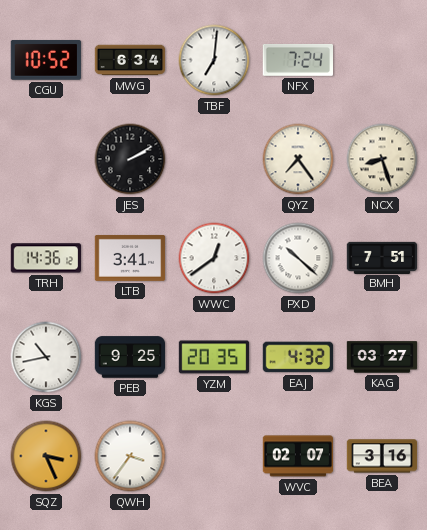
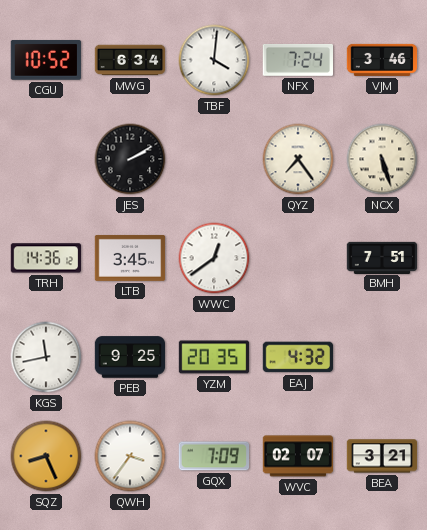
TBF: 7:01 -> 4:01
VJM: none -> 3:46
NCX: 8:27 -> 5:27
LTB: 3:41 -> 3:45
PXD: 10:22 -> none
KGS: 10:43 -> 11:43
KAG: 03:27 -> none
SQZ: 3:26 -> 8:26
GQX: none -> 7:09
BEA: 3:16 -> 3:21
